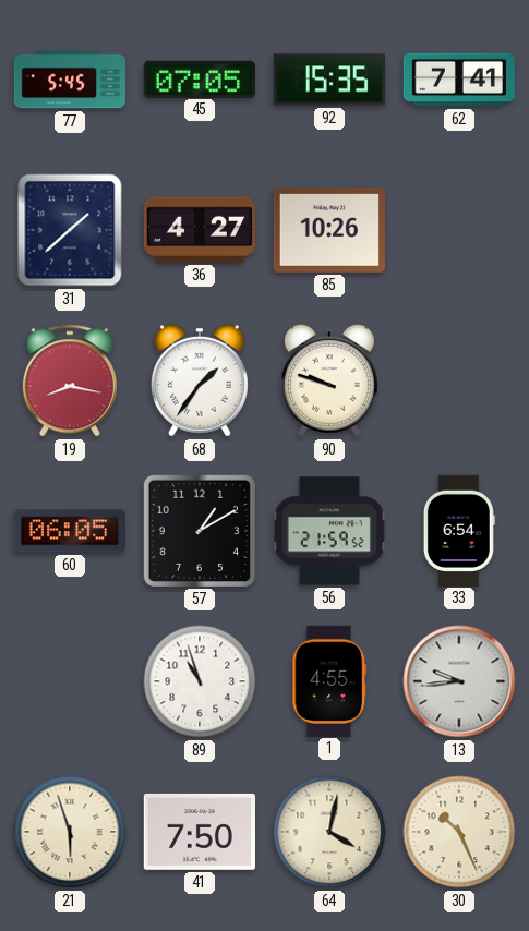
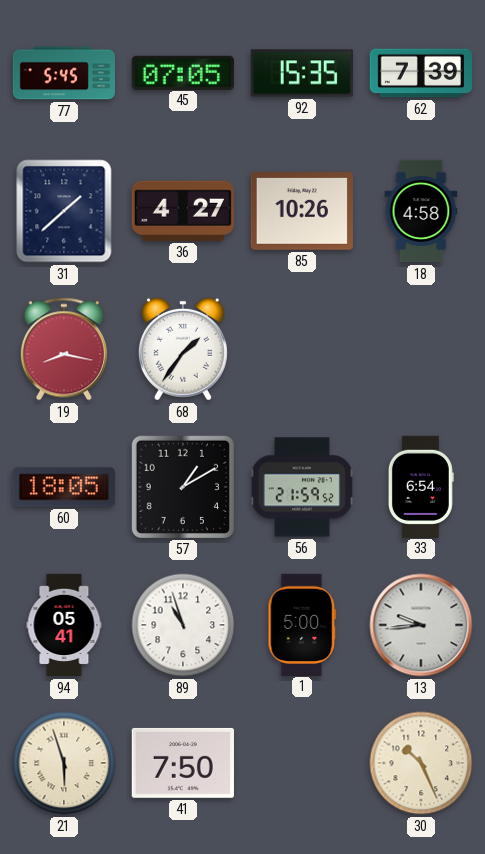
62: 7:41 -> 7:39
18: none -> 4:58
90: 9:48 -> none
60: 06:05 -> 18:05
94: none -> 05:41
1: 4:55 -> 5:00
64: 4:02 -> none
